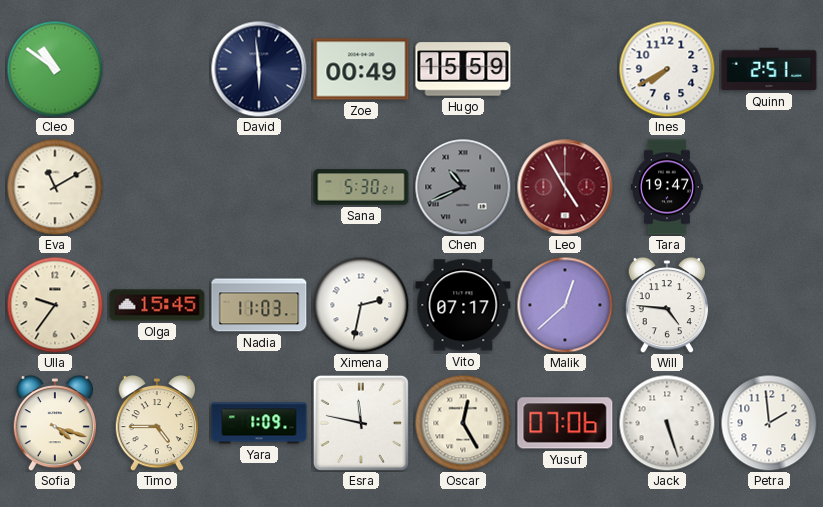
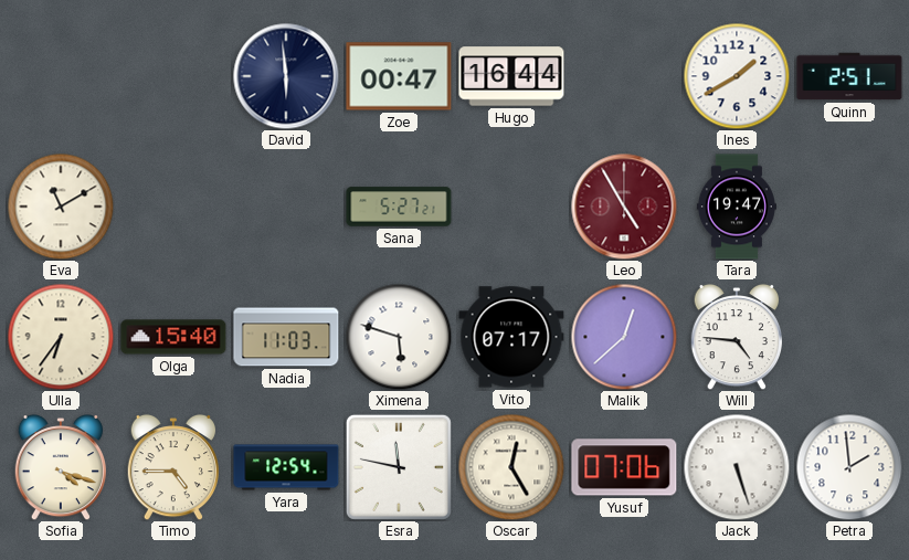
Cleo: 10:51 -> none
Zoe: 00:49 -> 00:47
Hugo: 15:59 -> 16:44
Ines: 7:40 -> 1:40
Sana: 5:30 -> 5:27
Chen: 10:41 -> none
Ulla: 9:36 -> 6:36
Olga: 15:45 -> 15:40
Ximena: 2:32 -> 5:48
Yara: 1:09 -> 12:54
